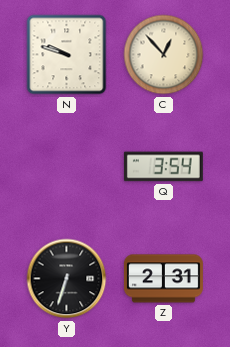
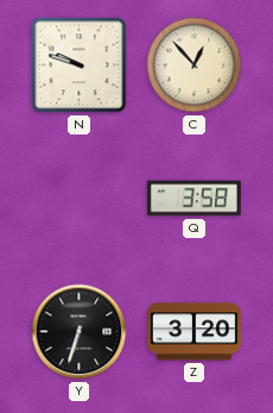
Q: 3:54 -> 3:58
Z: 2:31 -> 3:20
